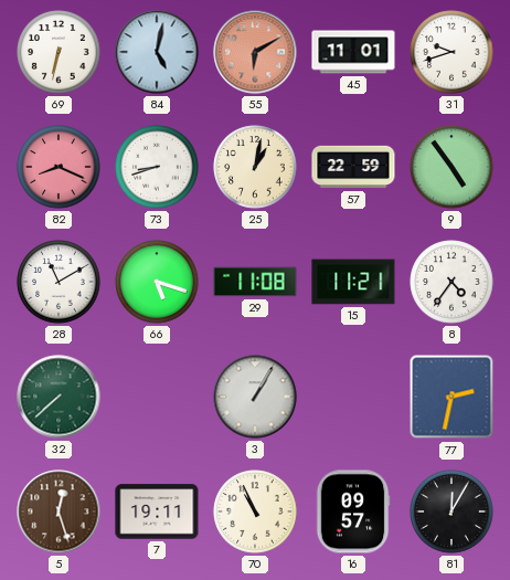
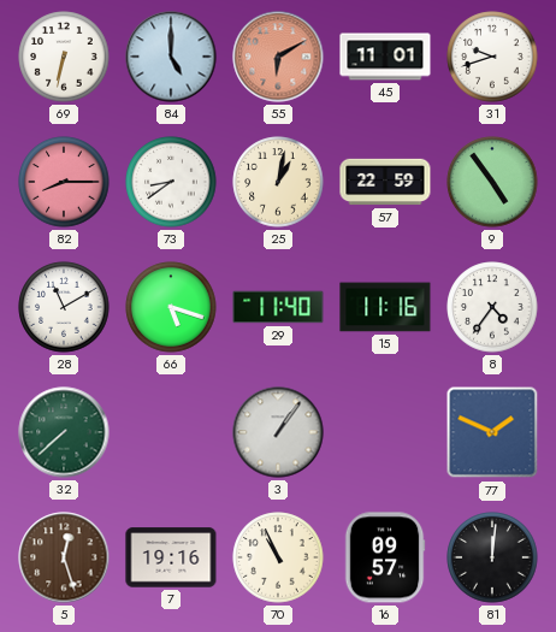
84: 5:02 -> 5:00
82: 8:19 -> 8:15
73: 8:42 -> 8:39
29: 11:08 -> 11:40
15: 11:21 -> 11:16
3: 1:05 -> 1:06
77: 2:32 -> 1:49
7: 19:11 -> 19:16
81: 12:05 -> 12:01
